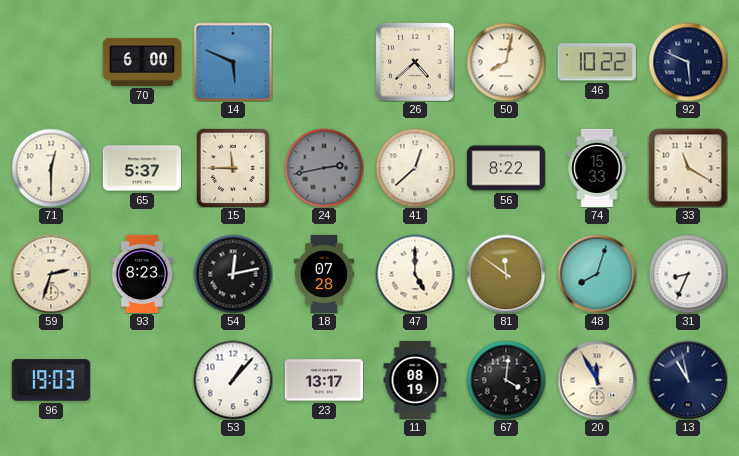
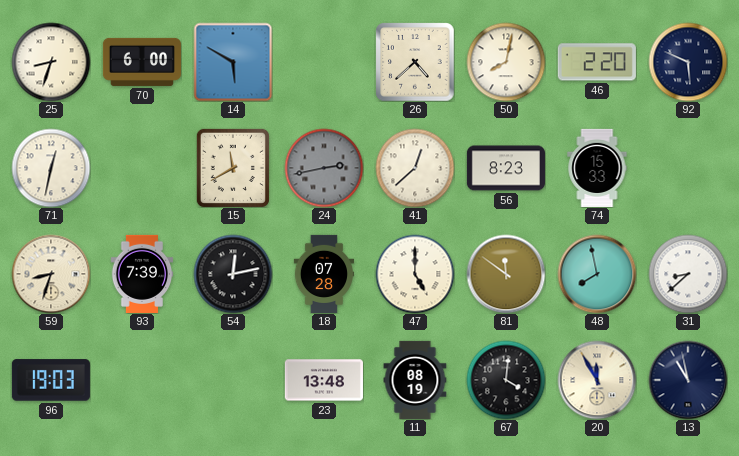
25: none -> 8:33
14: 5:49 -> 5:50
46: 10:22 -> 2:20
71: 12:30 -> 12:32
65: 5:37 -> none
15: 11:45 -> 11:40
56: 8:22 -> 8:23
33: 11:20 -> none
59: 2:33 -> 8:33
93: 8:23 -> 7:39
48: 8:03 -> 7:58
31: 8:34 -> 8:38
53: 1:07 -> none
23: 13:17 -> 13:48
